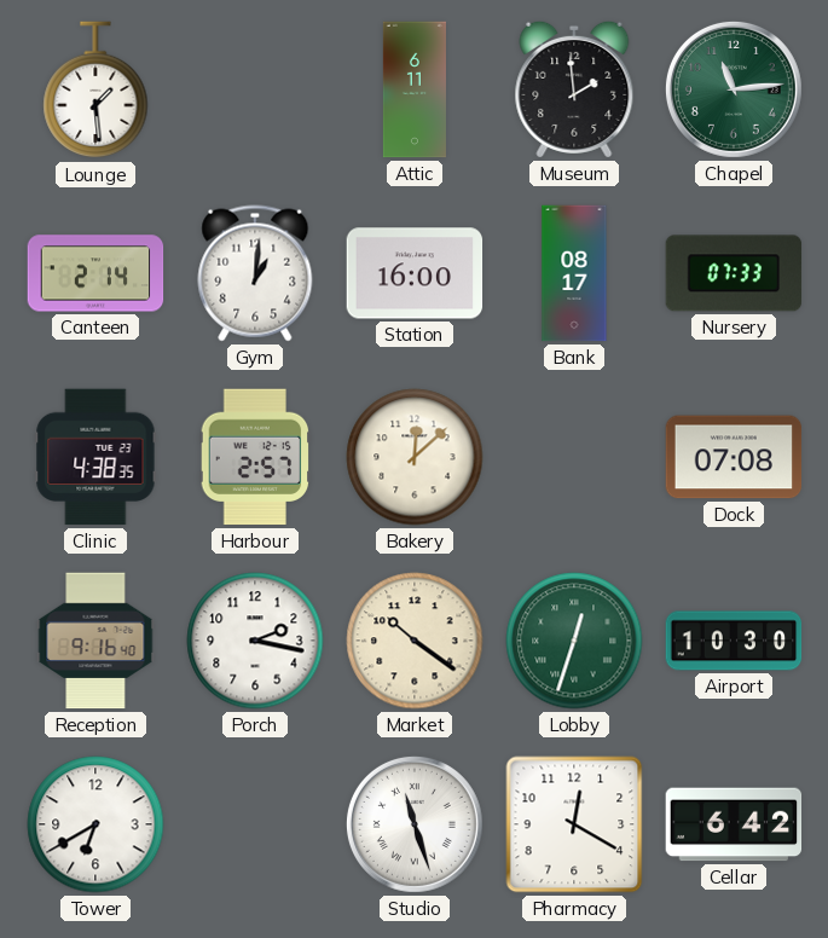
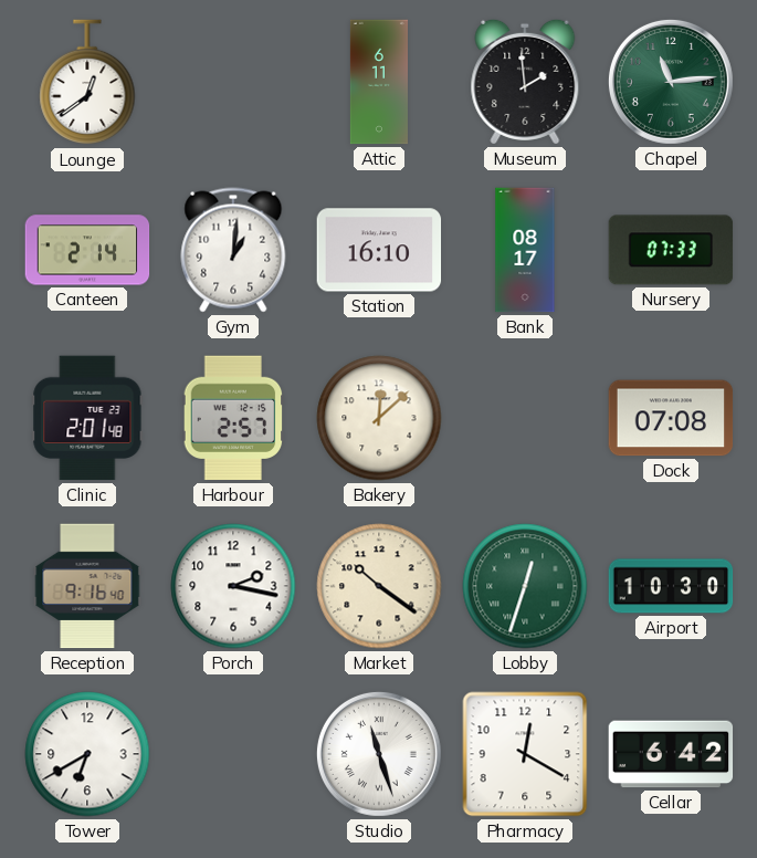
Lounge: 1:29 -> 12:39
Station: 16:00 -> 16:10
Clinic: 4:38 -> 2:01
